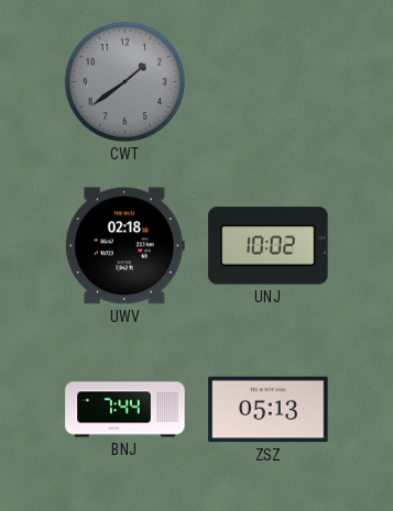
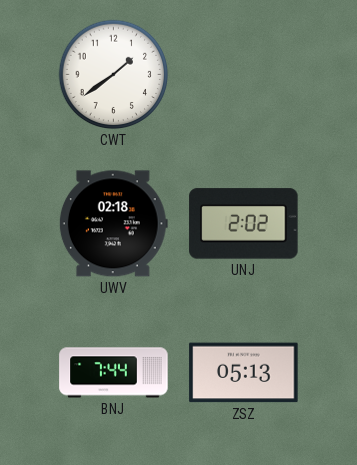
CWT dial: grey -> white
UNJ: 10:02 -> 2:02
